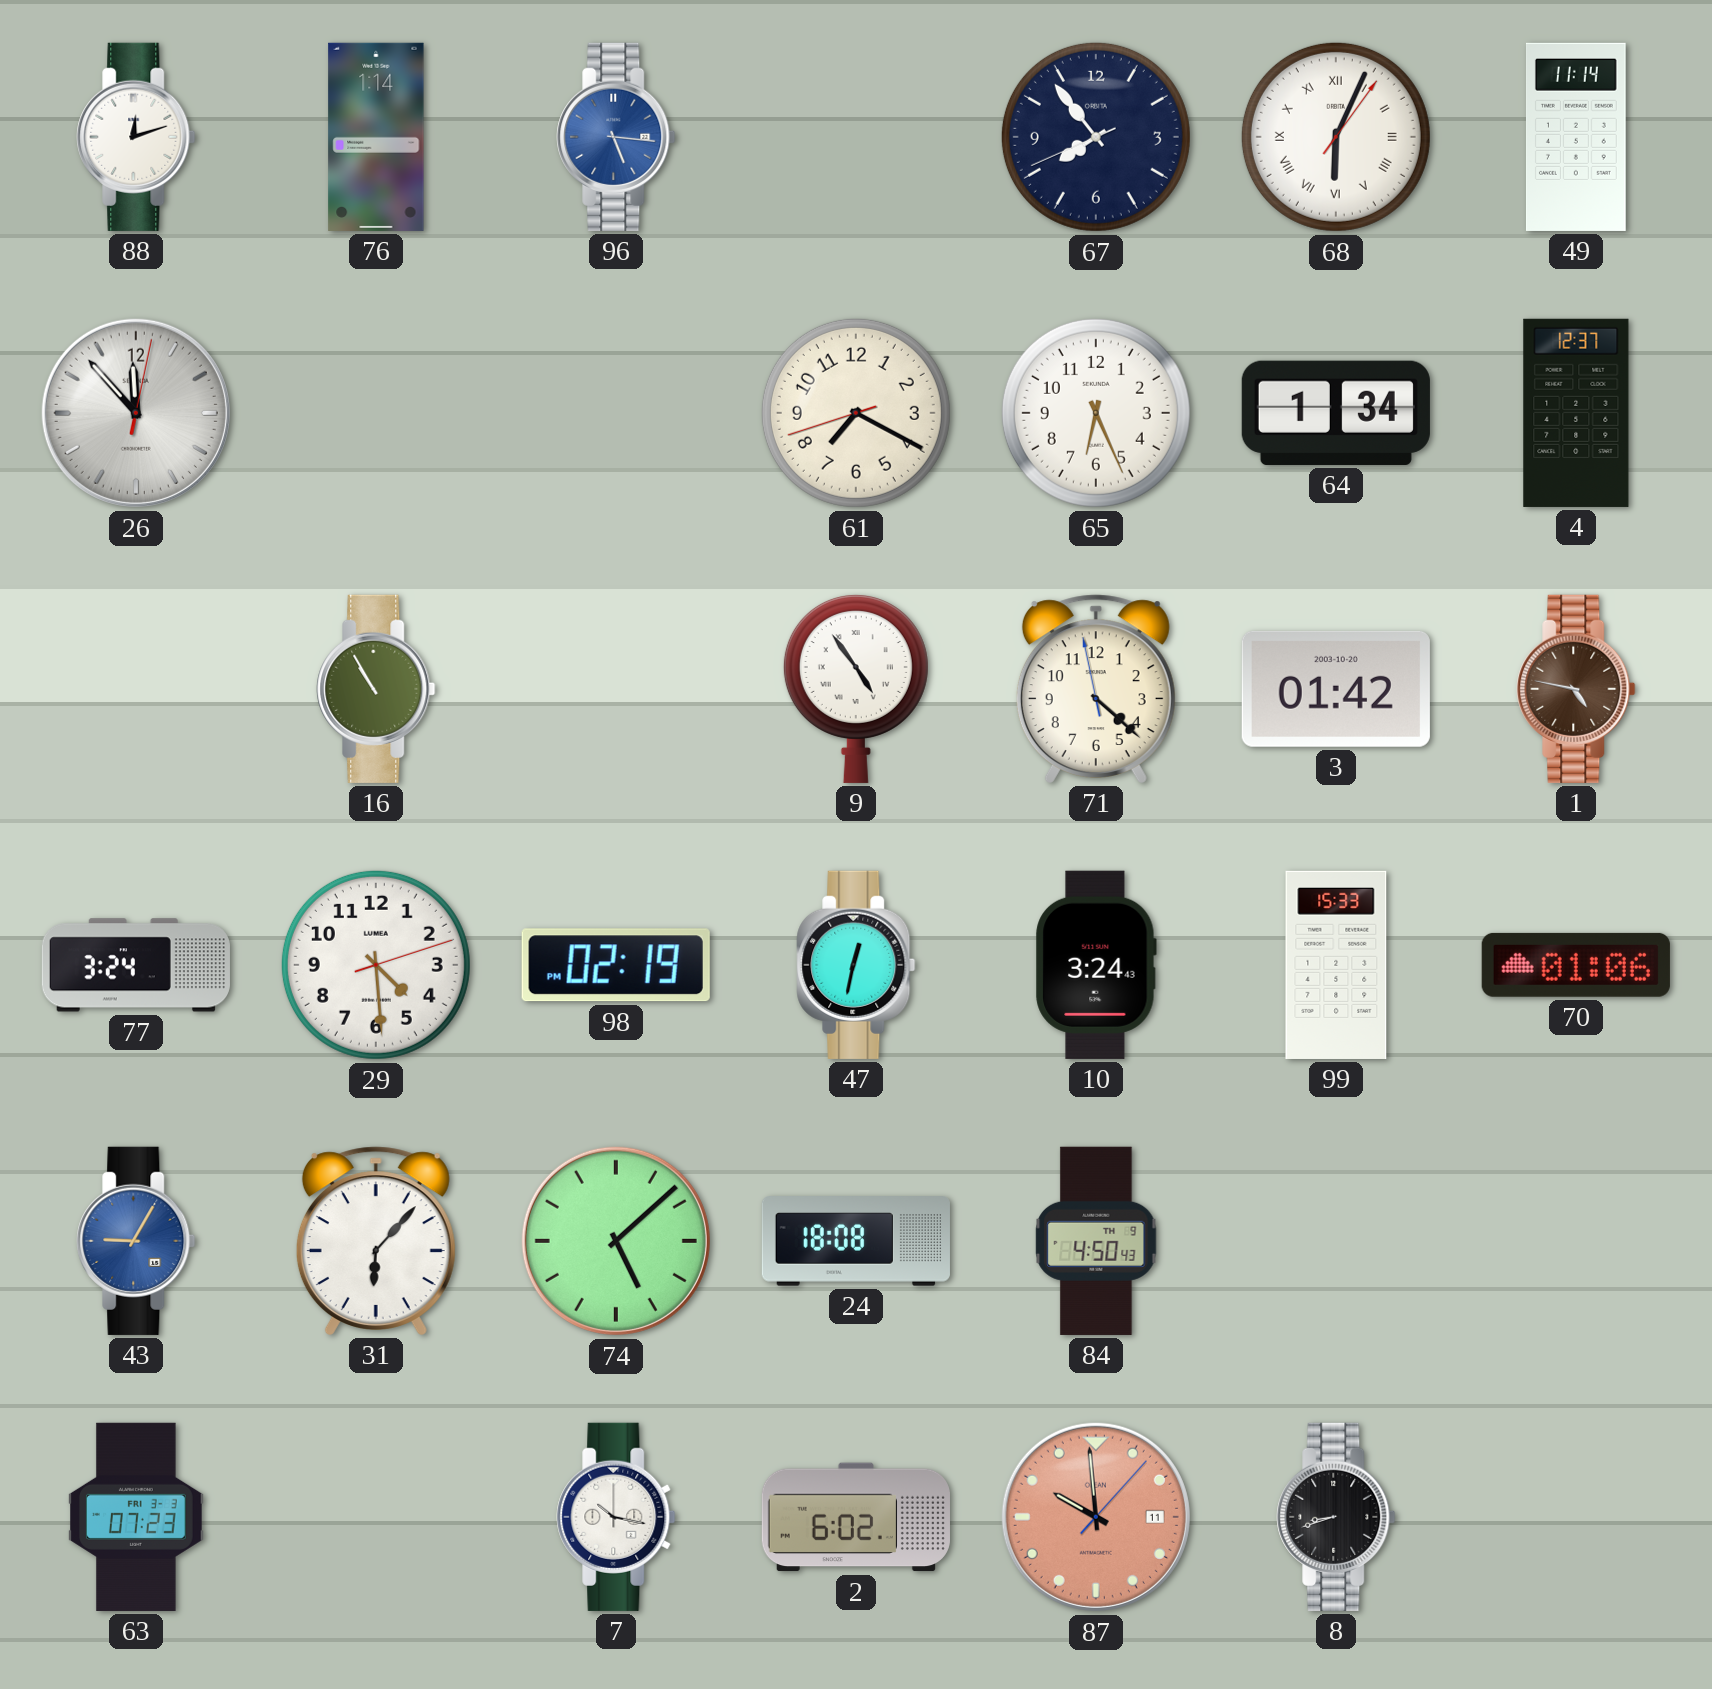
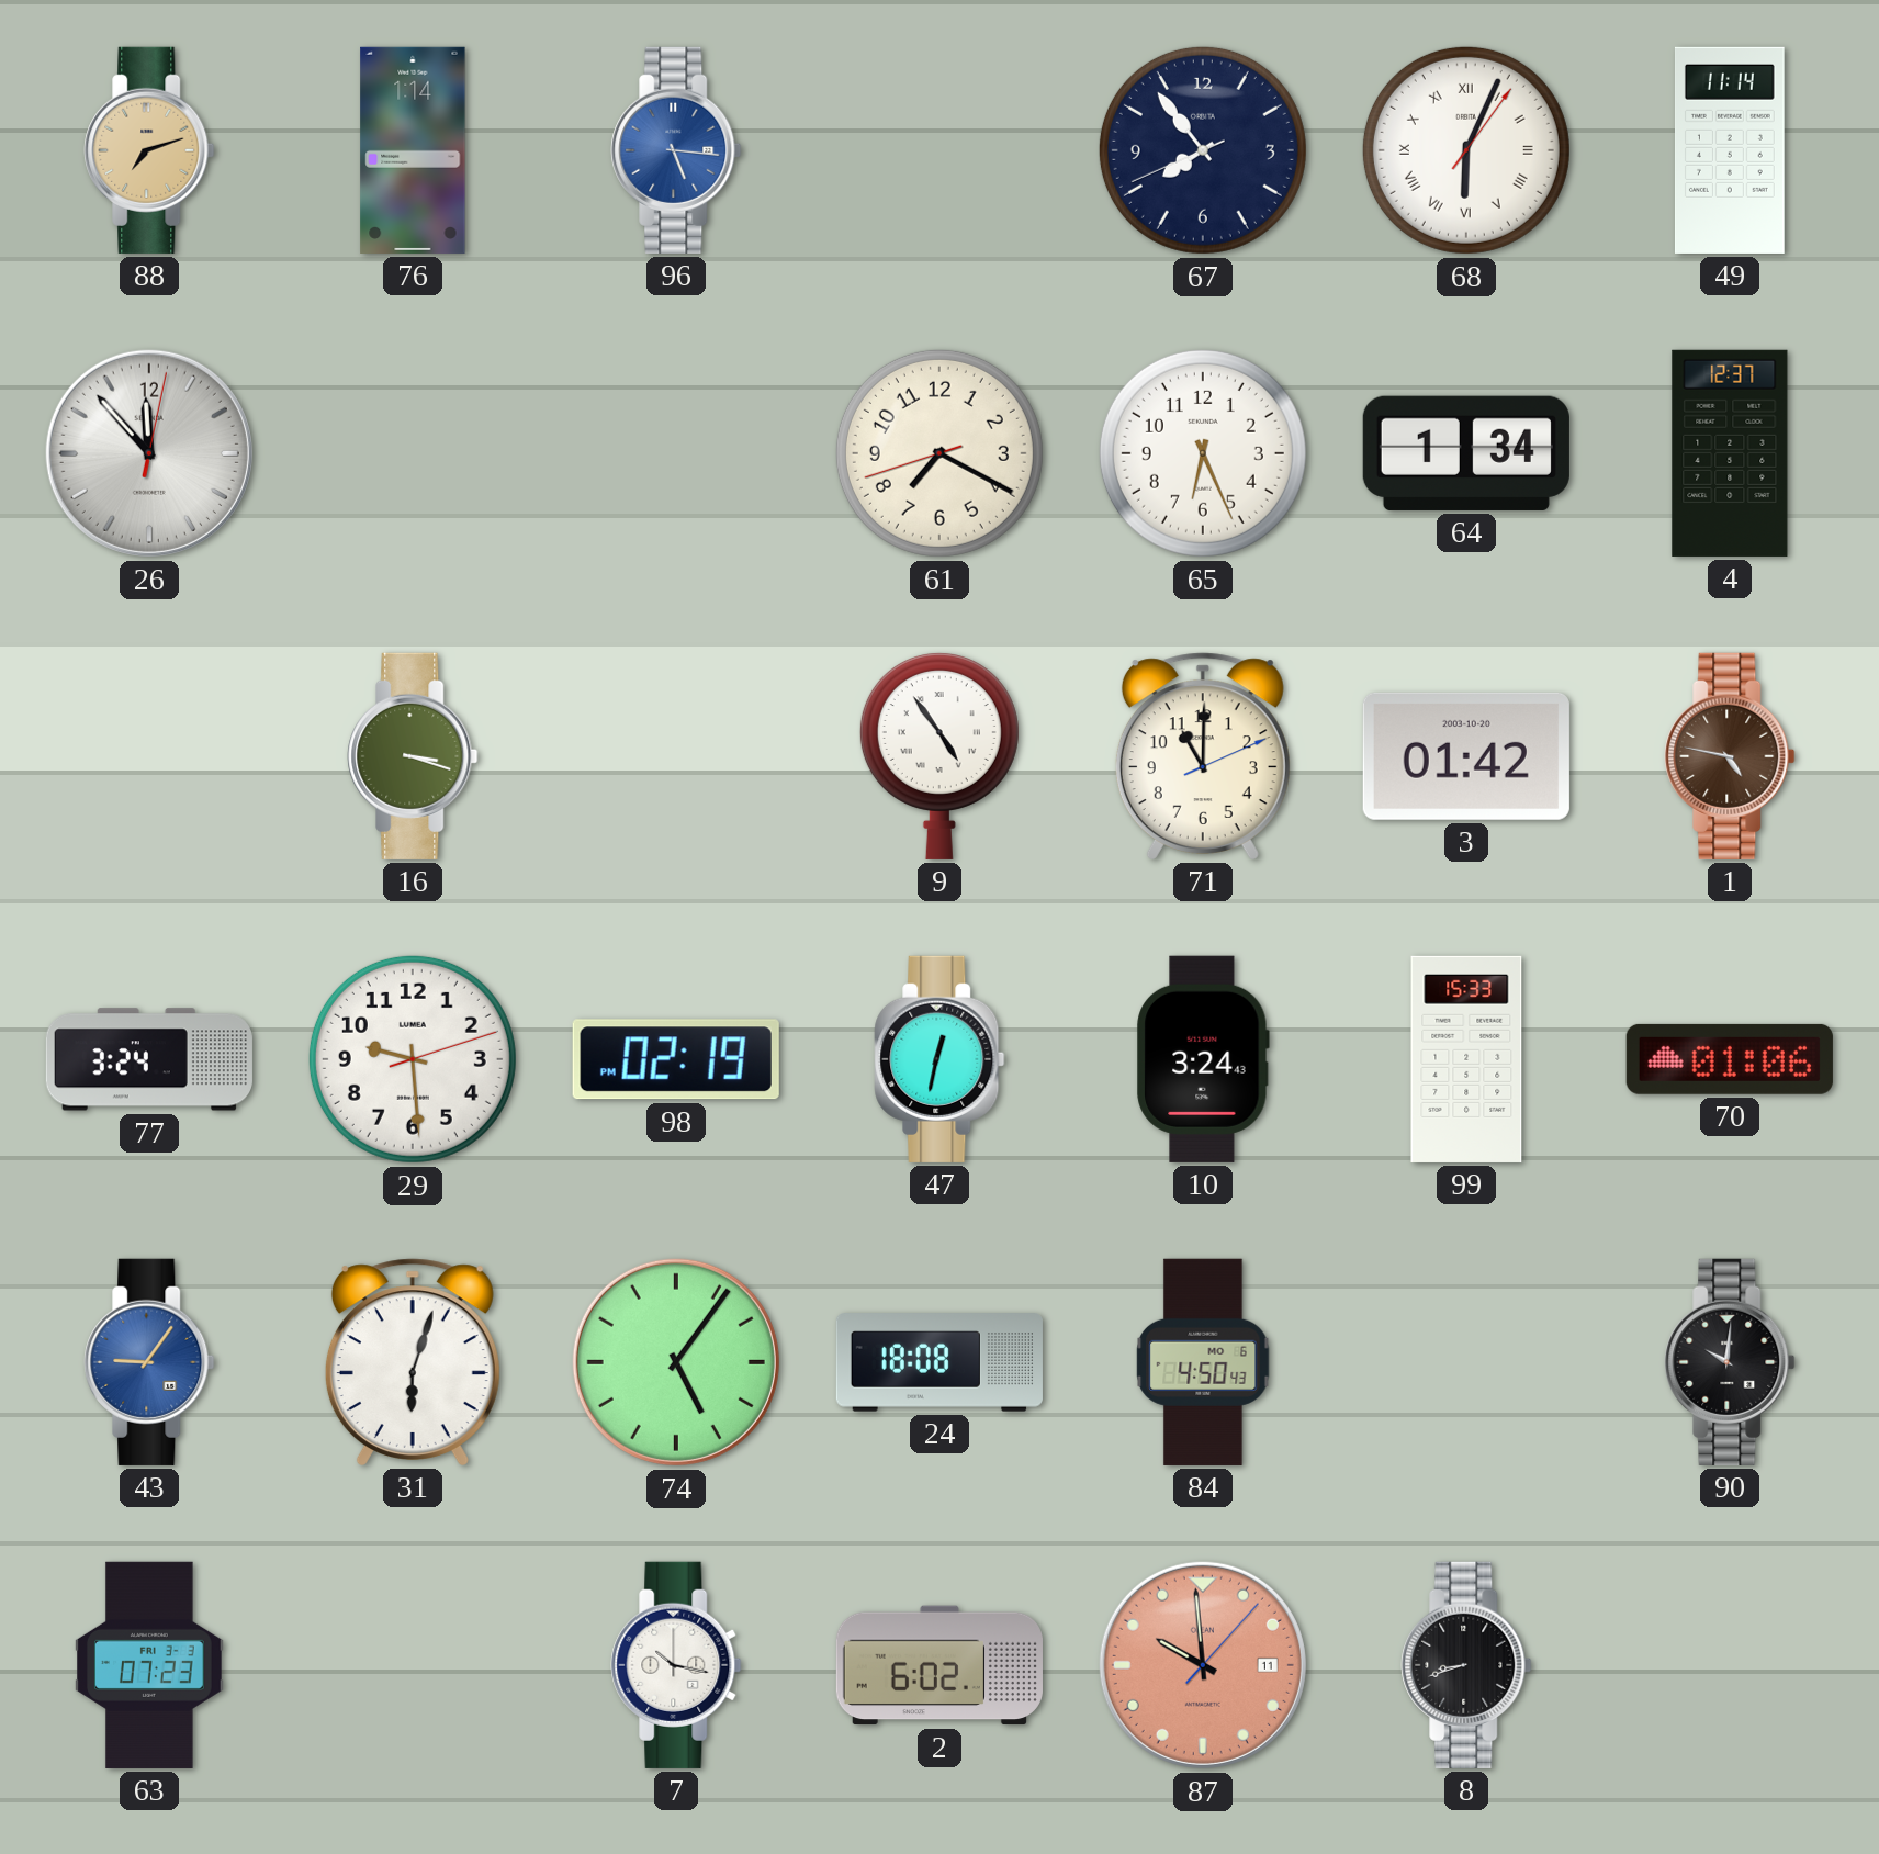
88: 12:12 -> 7:12
88 dial: white -> champagne
16: 10:55 -> 3:18
71: 4:21 -> 11:00
29: 4:29 -> 9:29
43: 9:05 -> 9:06
31: 6:07 -> 6:03
74: 5:08 -> 5:06
84 date: TH 9 -> MO 6
90: none -> 10:01
